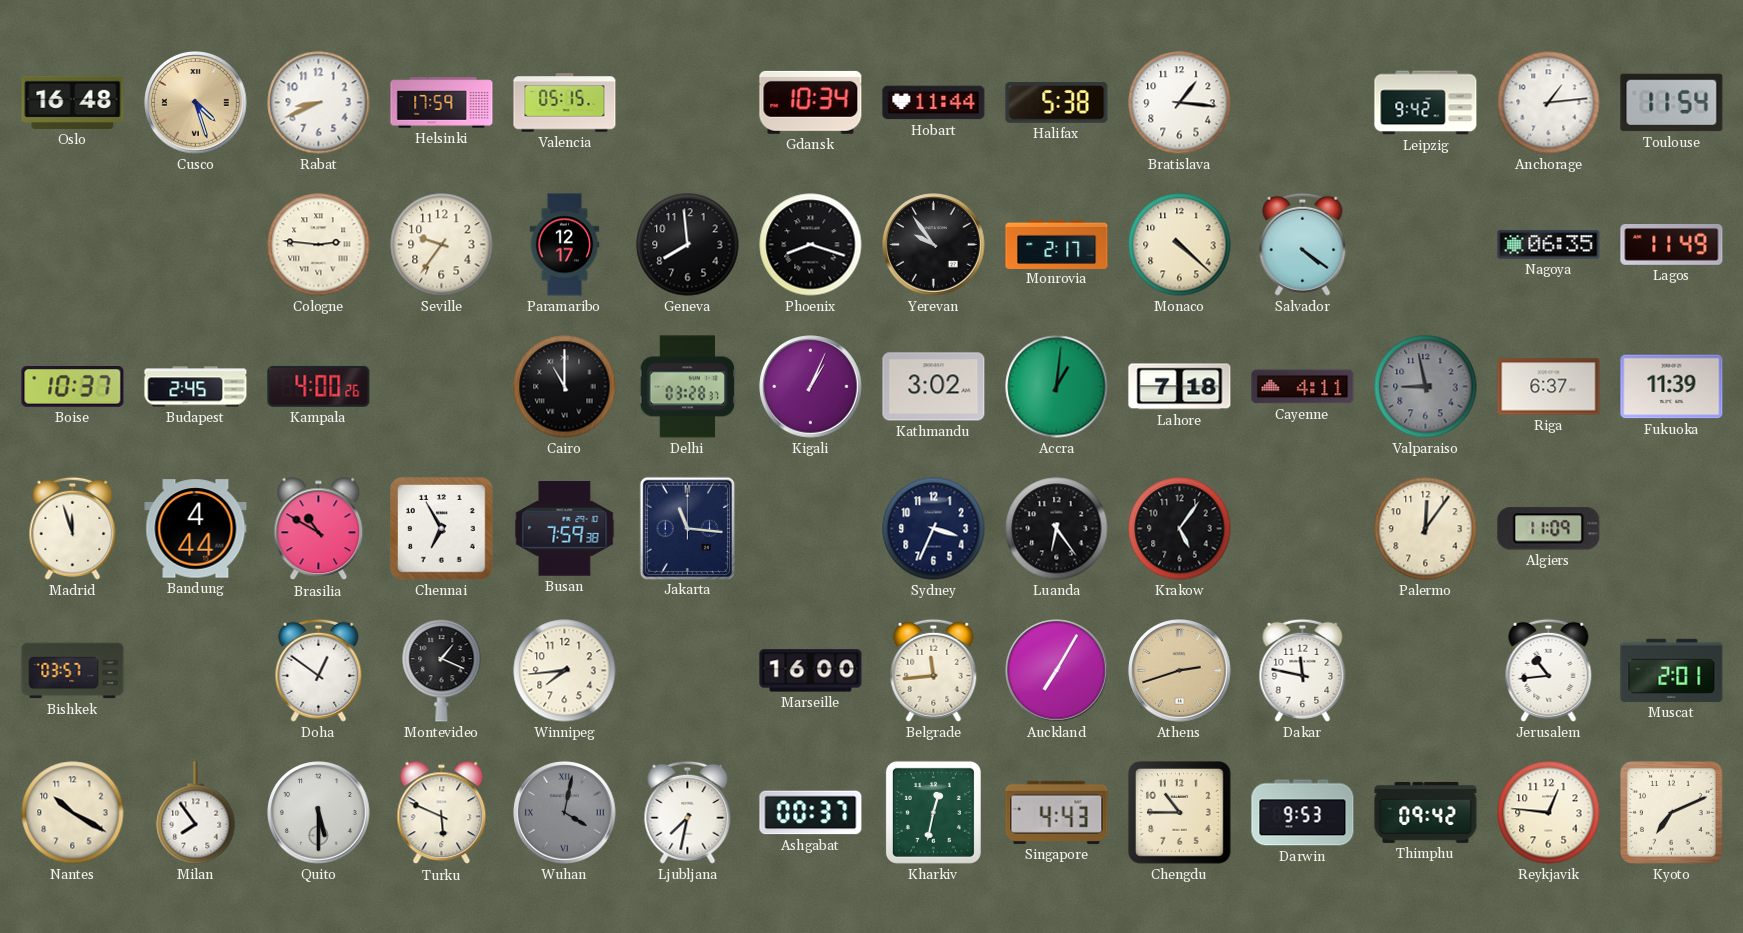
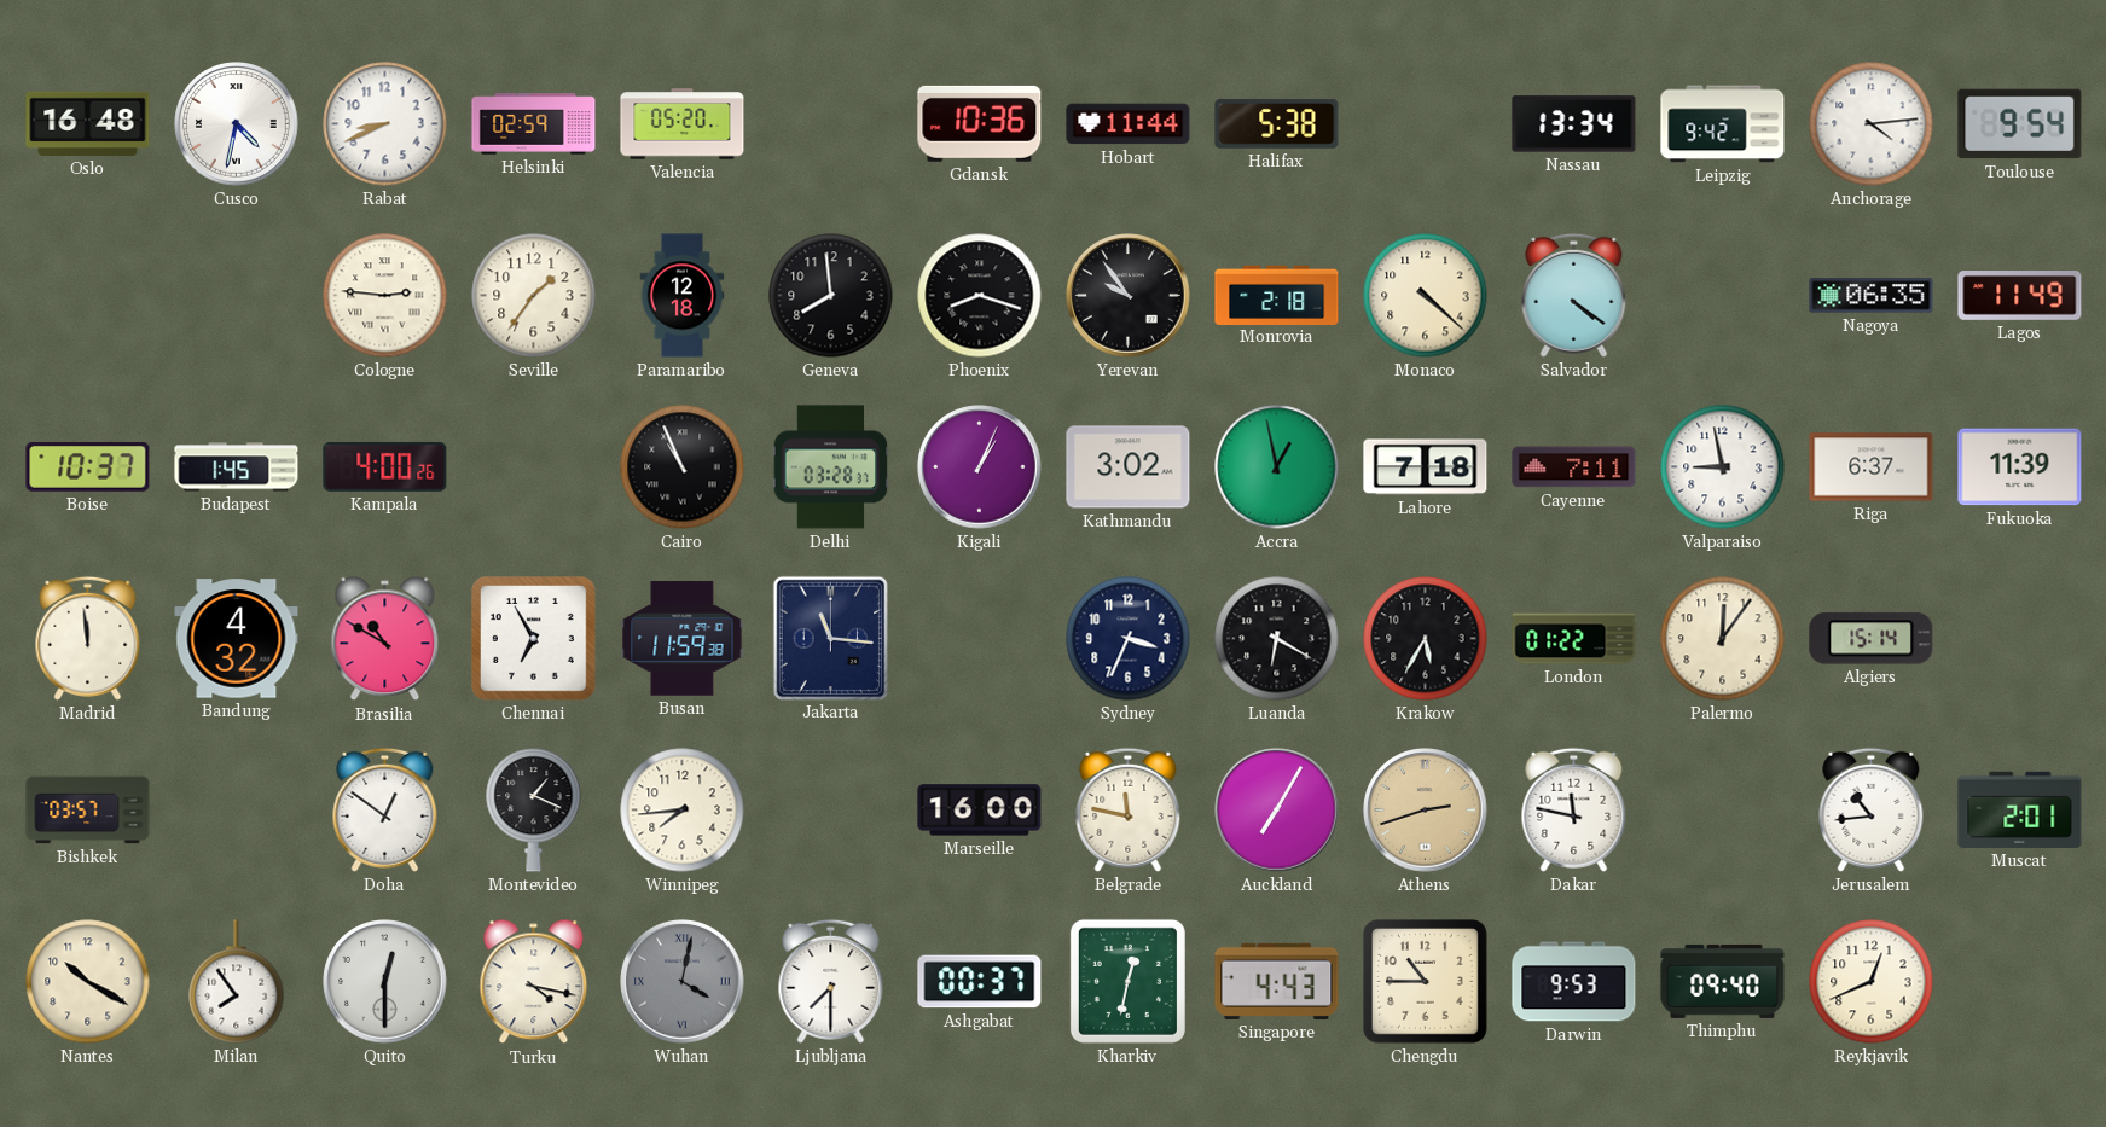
Cusco: 4:27 -> 4:32
Cusco dial: champagne -> white
Helsinki: 17:59 -> 02:59
Valencia: 05:15 -> 05:20
Gdansk: 10:34 -> 10:36
Bratislava: 1:16 -> none
Nassau: none -> 13:34
Anchorage: 1:14 -> 4:14
Toulouse: 11:54 -> 9:54
Seville: 9:36 -> 1:36
Paramaribo: 12:17 -> 12:18
Monrovia: 2:17 -> 2:18
Budapest: 2:45 -> 1:45
Cairo: 11:00 -> 10:56
Accra: 1:01 -> 12:58
Cayenne: 4:11 -> 7:11
Valparaiso dial: grey -> white
Madrid: 11:57 -> 11:59
Bandung: 4:44 -> 4:32
Busan: 7:59 -> 11:59
Luanda: 6:24 -> 6:20
Krakow: 5:06 -> 5:35
London: none -> 01:22
Algiers: 11:09 -> 15:14
Belgrade: 11:44 -> 11:47
Quito: 5:30 -> 12:30
Turku: 5:49 -> 4:17
Ljubljana: 7:32 -> 7:30
Thimphu: 09:42 -> 09:40
Reykjavik: 12:46 -> 12:41
Kyoto: 7:11 -> none
